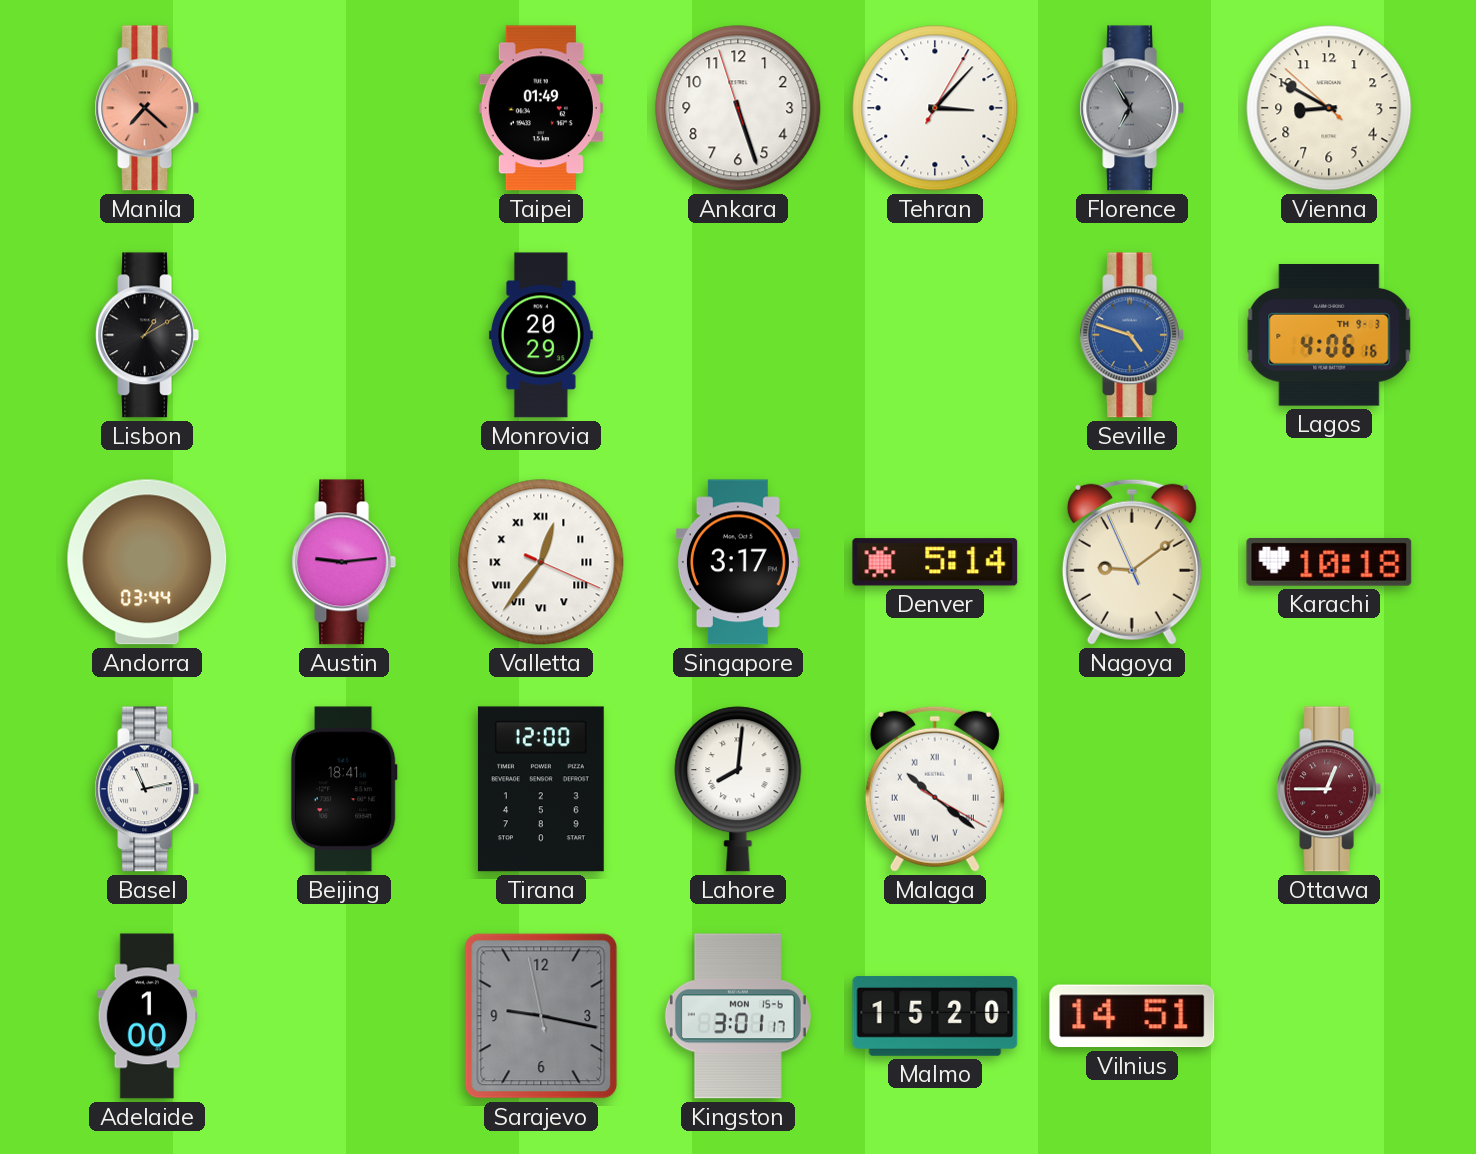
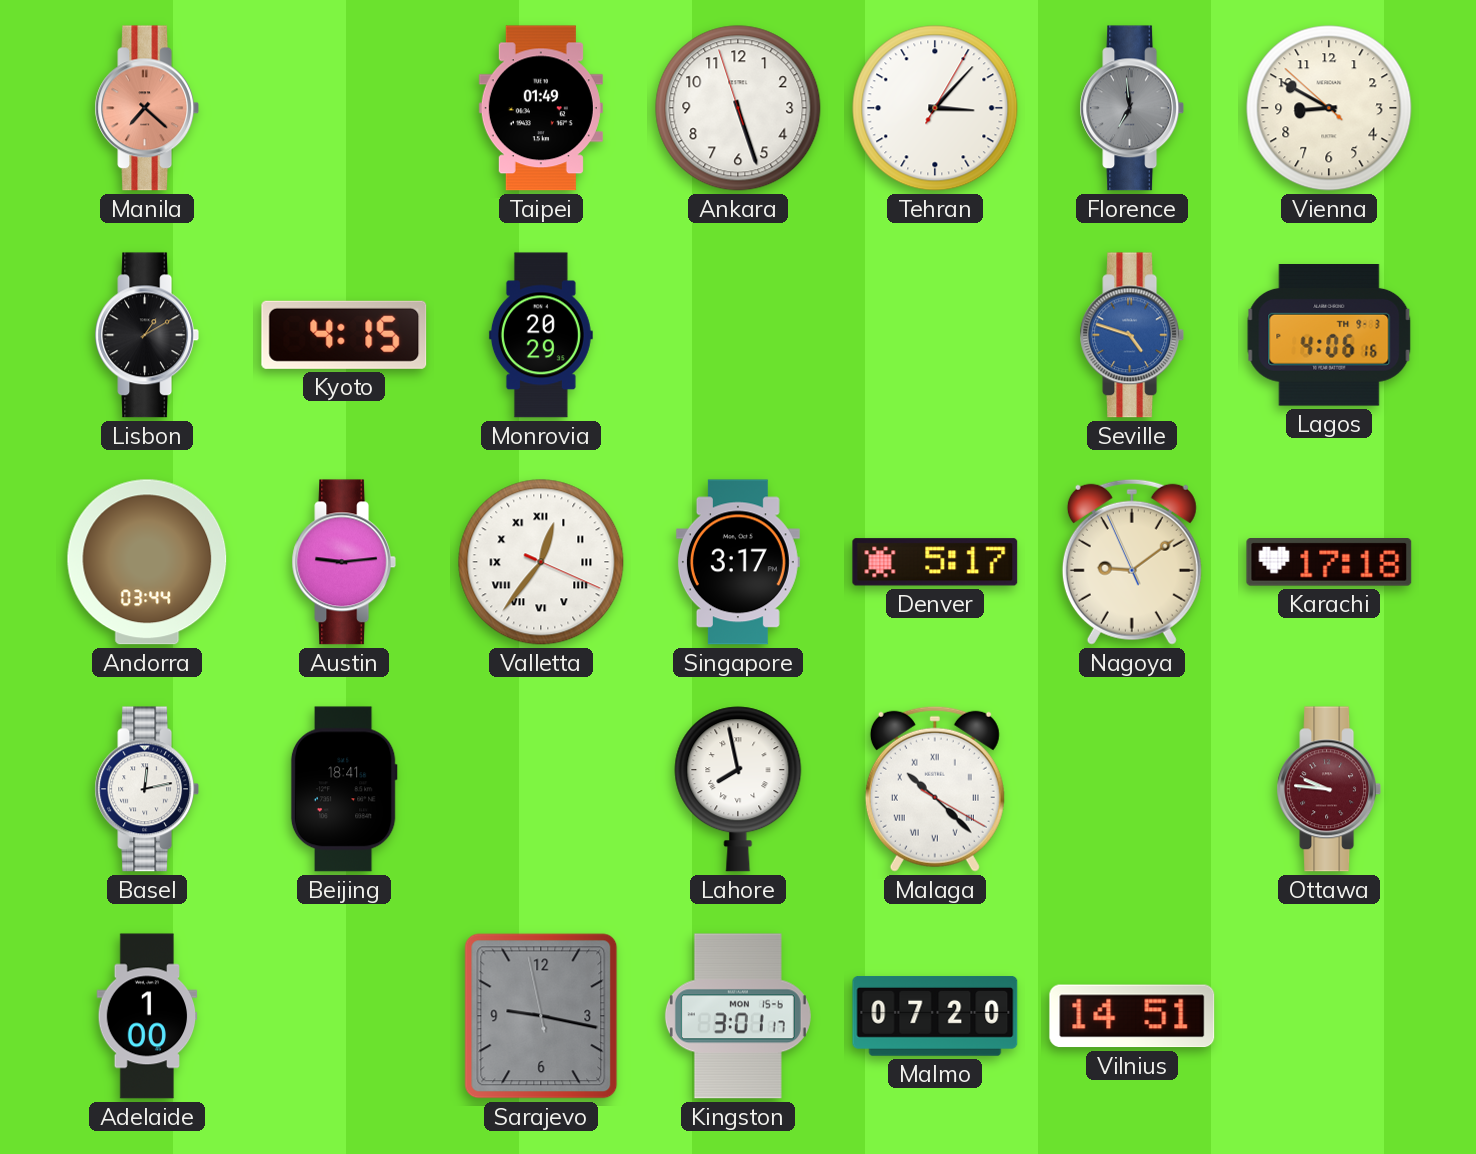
Florence: 6:55 -> 6:59
Kyoto: none -> 4:15
Denver: 5:14 -> 5:17
Karachi: 10:18 -> 17:18
Basel: 11:13 -> 12:13
Tirana: 12:00 -> none
Lahore: 8:01 -> 7:58
Malaga: 10:21 -> 10:22
Ottawa: 12:45 -> 9:46
Malmo: 15:20 -> 07:20
